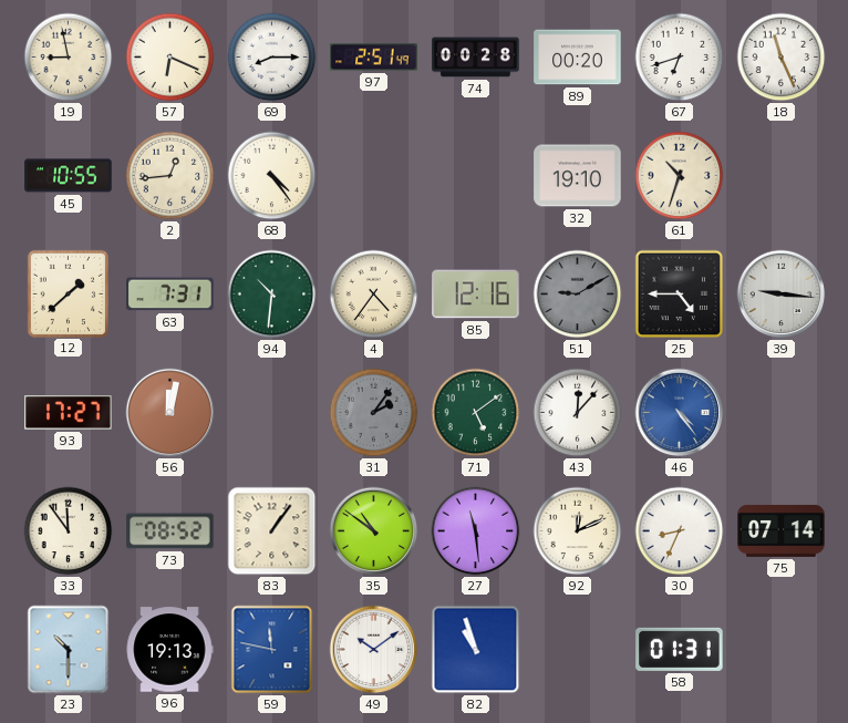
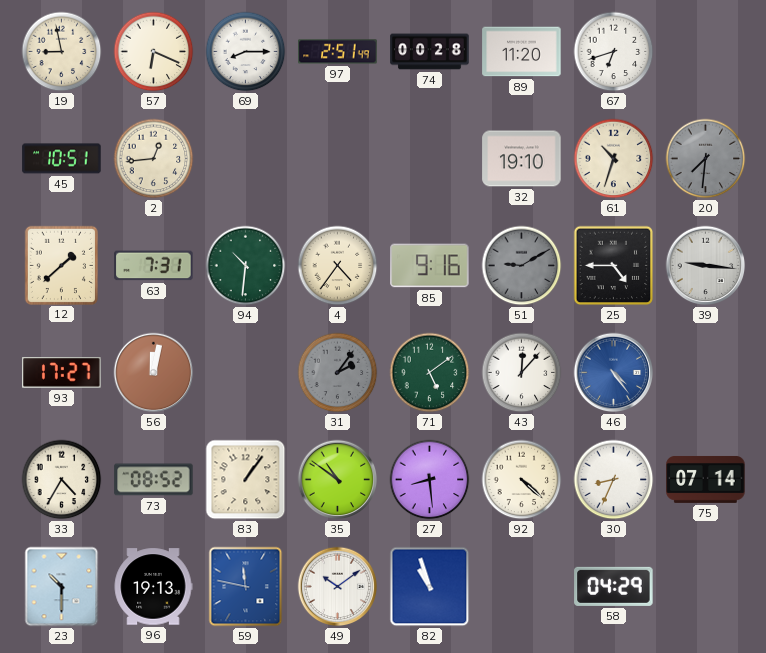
89: 00:20 -> 11:20
18: 11:26 -> none
45: 10:55 -> 10:51
68: 4:24 -> none
20: none -> 7:31
85: 12:16 -> 9:16
33: 11:54 -> 4:35
27: 11:29 -> 8:29
92: 12:11 -> 4:22
58: 01:31 -> 04:29
